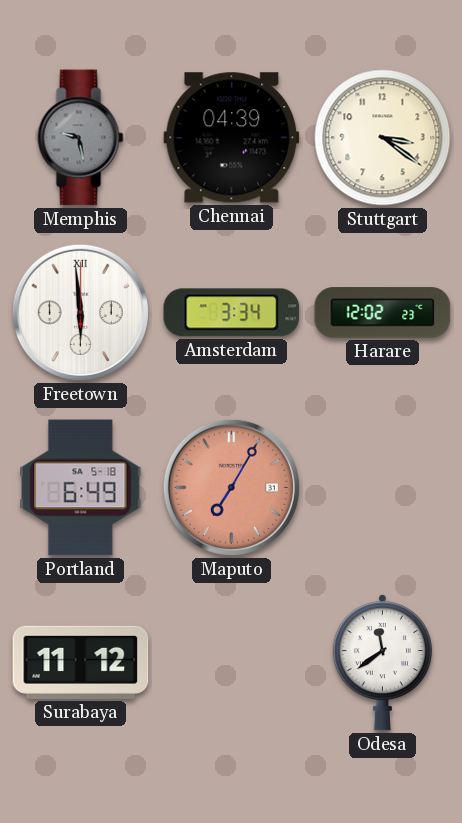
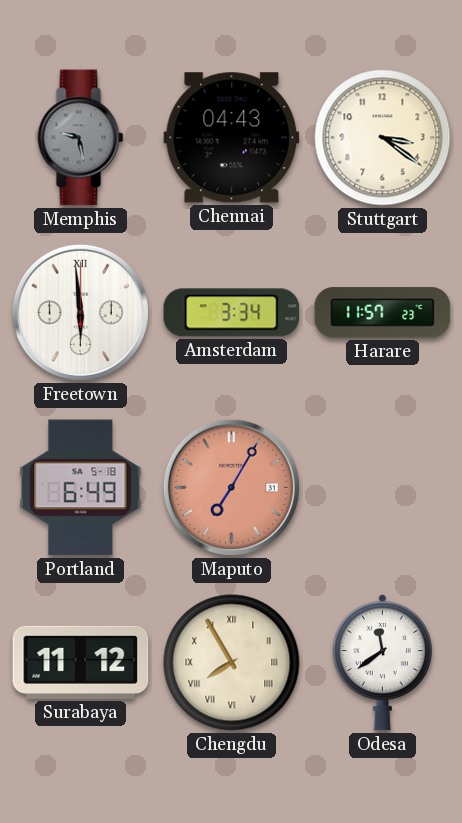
Chennai: 04:39 -> 04:43
Harare: 12:02 -> 11:57
Chengdu: none -> 7:55
